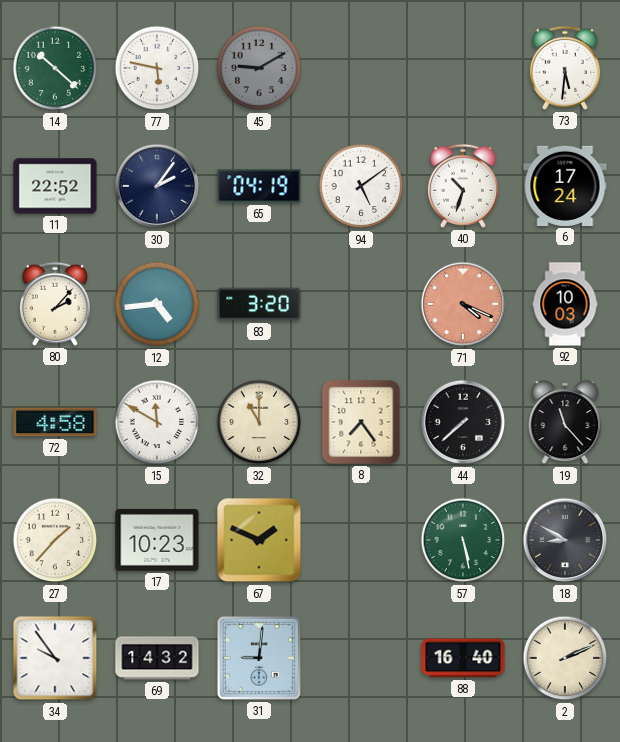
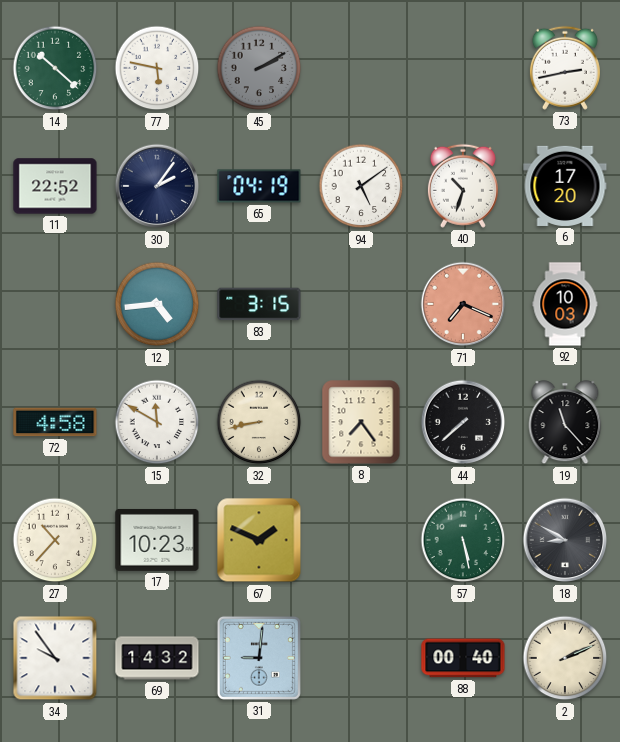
45: 9:10 -> 2:10
73: 5:31 -> 2:43
6: 17:24 -> 17:20
80: 2:07 -> none
83: 3:20 -> 3:15
71: 4:19 -> 7:19
32: 11:00 -> 8:43
27: 1:37 -> 10:37
88: 16:40 -> 00:40
